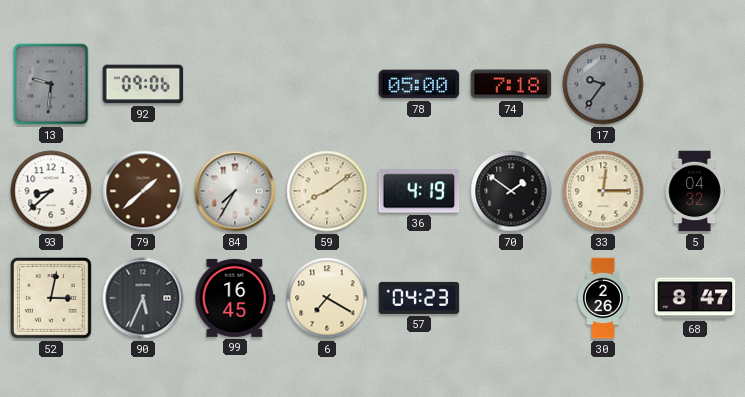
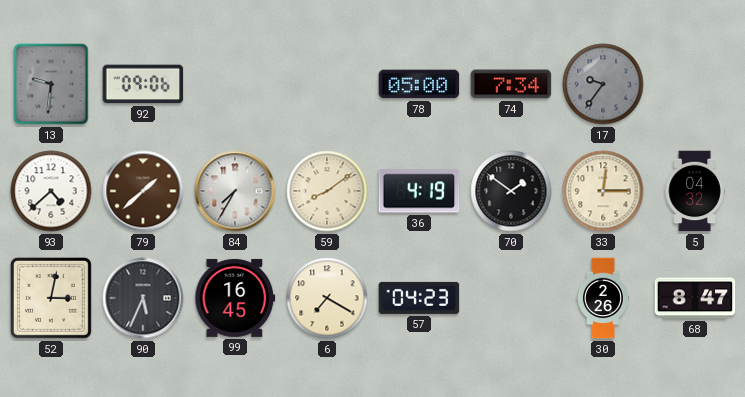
74: 7:18 -> 7:34
93: 8:38 -> 4:38
